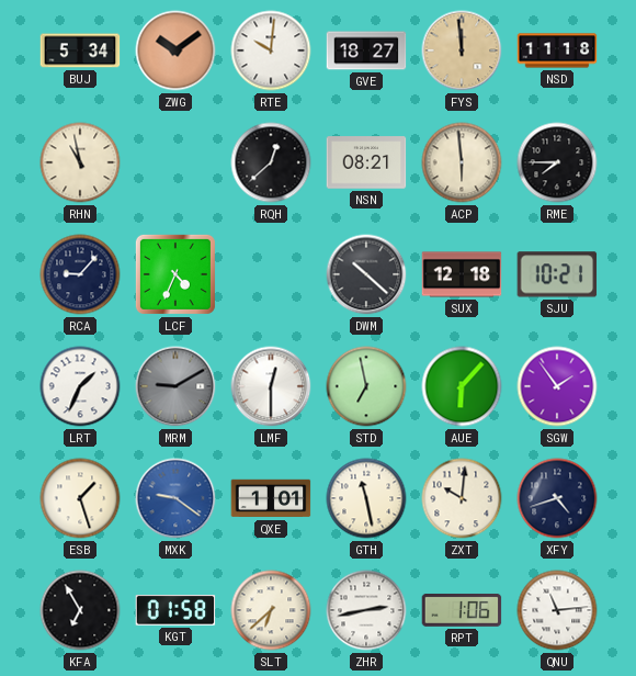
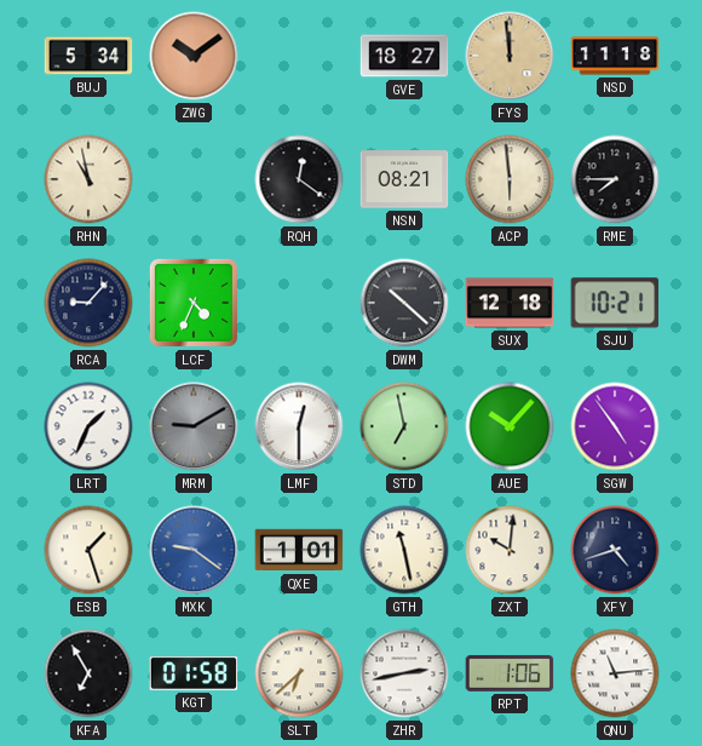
RTE: 10:01 -> none
RQH: 12:38 -> 12:21
AUE: 6:07 -> 10:07
SGW: 1:54 -> 4:54
